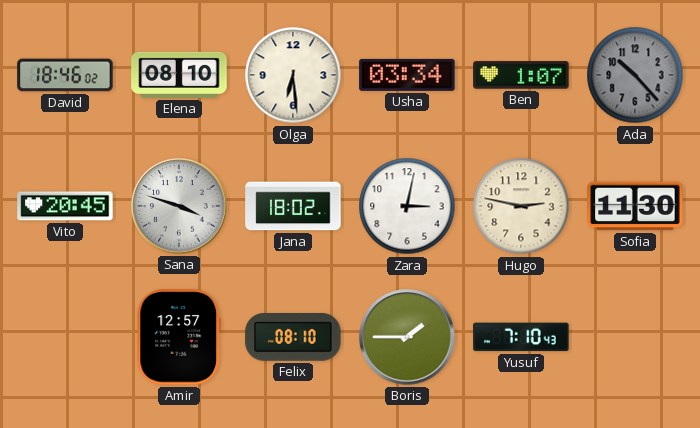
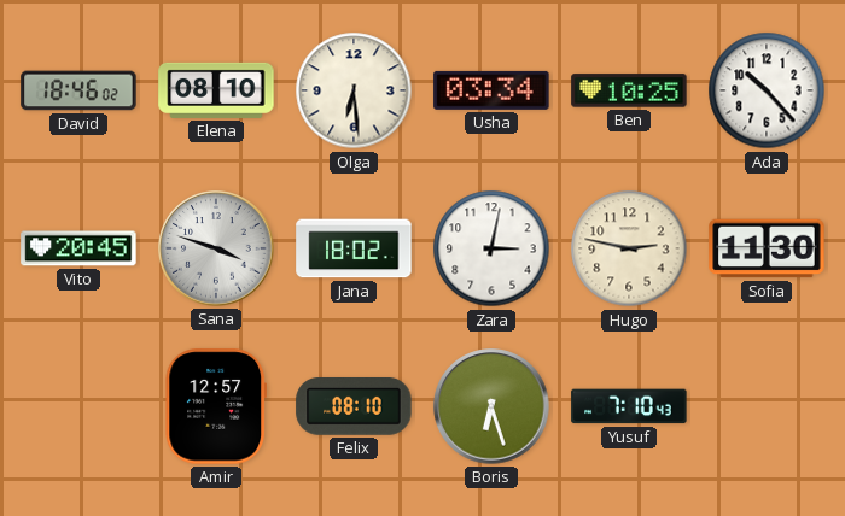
Ben: 1:07 -> 10:25
Ada dial: grey -> white
Boris: 1:45 -> 6:27
